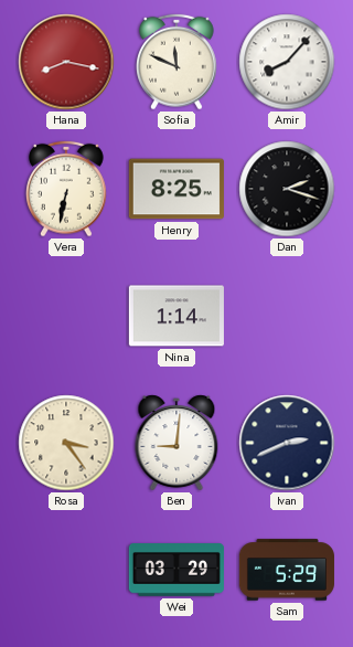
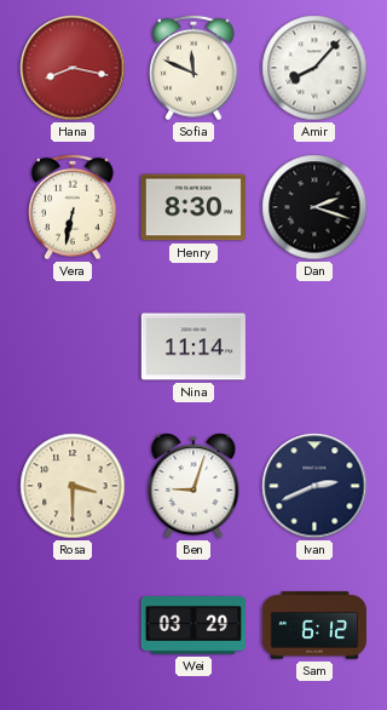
Henry: 8:25 -> 8:30
Nina: 1:14 -> 11:14
Rosa: 3:24 -> 3:30
Ben: 9:01 -> 9:03
Sam: 5:29 -> 6:12
